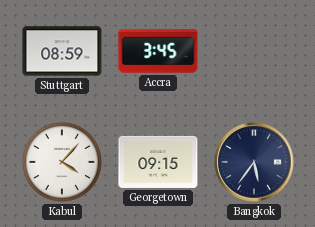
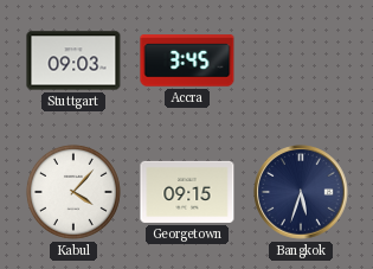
Stuttgart: 08:59 -> 09:03
Bangkok: 5:36 -> 5:33
